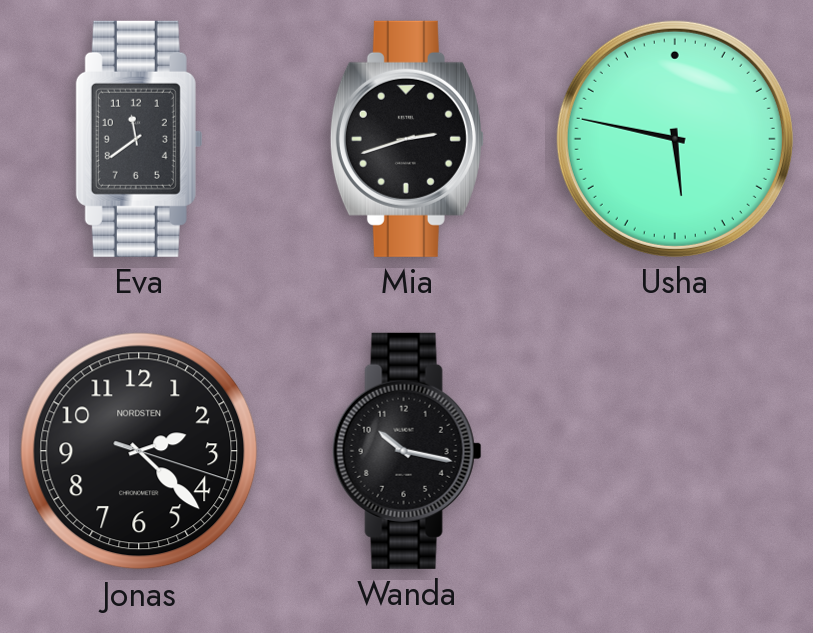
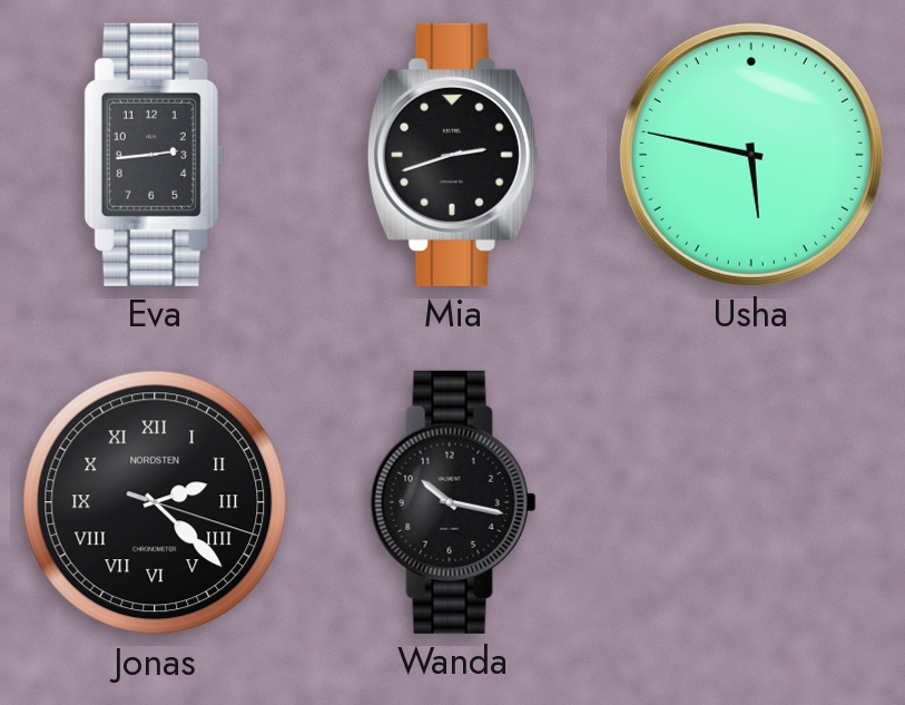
Eva: 11:39 -> 2:44
Jonas numerals: Arabic -> Roman
